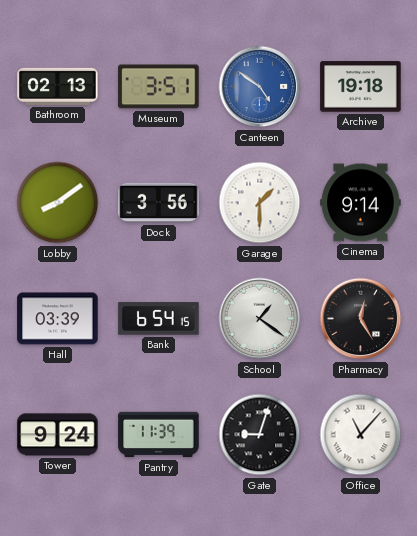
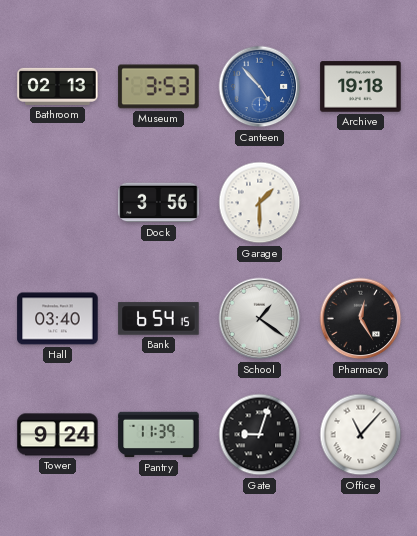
Museum: 3:51 -> 3:53
Canteen: 4:51 -> 4:53
Lobby: 8:09 -> none
Cinema: 9:14 -> none
Hall: 03:39 -> 03:40
